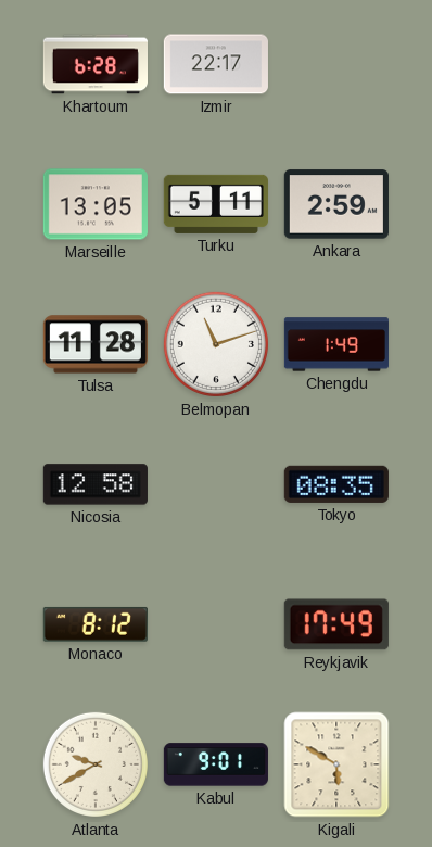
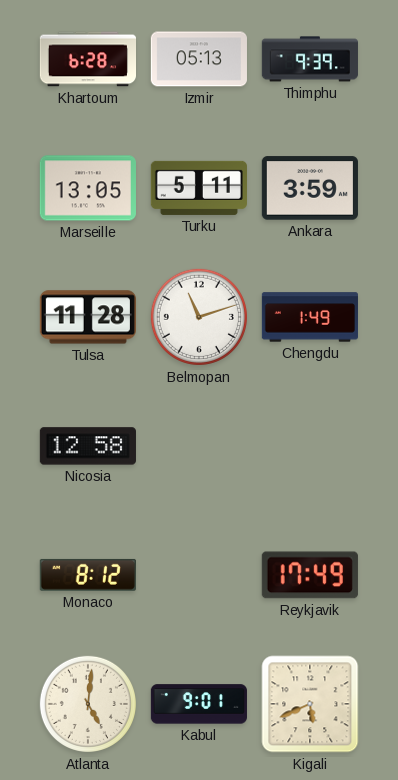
Izmir: 22:17 -> 05:13
Thimphu: none -> 9:39
Ankara: 2:59 -> 3:59
Tokyo: 08:35 -> none
Atlanta: 9:40 -> 5:01
Kigali: 5:50 -> 5:41
